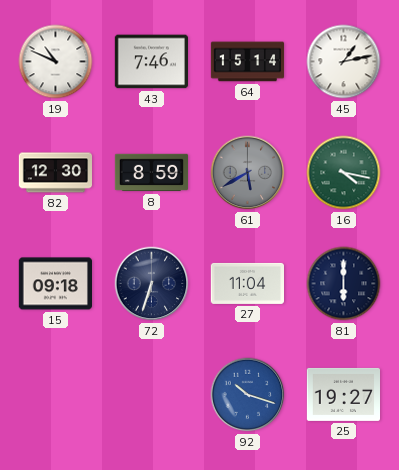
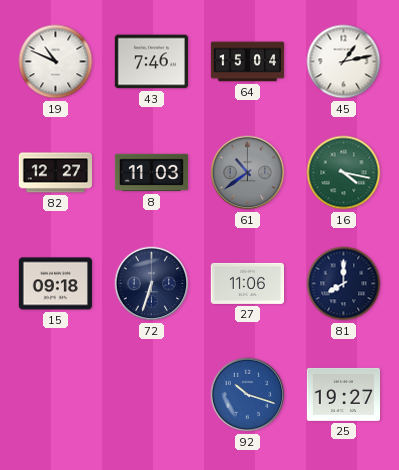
64: 15:14 -> 15:04
82: 12:30 -> 12:27
8: 8:59 -> 11:03
61: 5:40 -> 10:39
27: 11:04 -> 11:06
81: 6:00 -> 8:00
